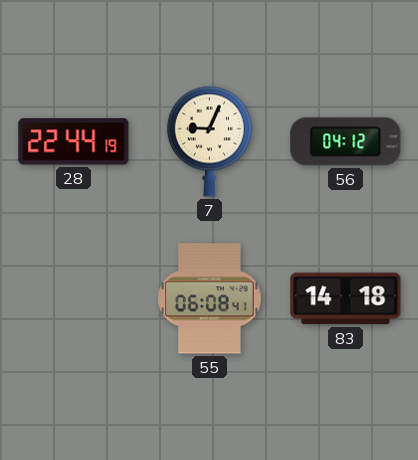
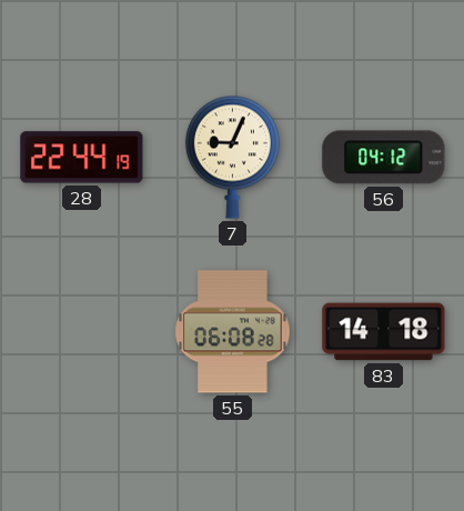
55: 06:08:41 -> 06:08:28
